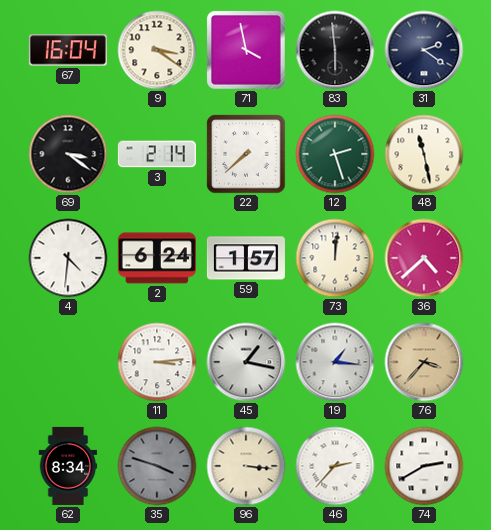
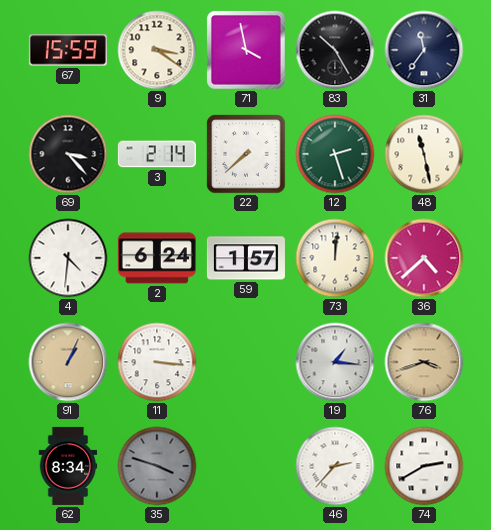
67: 16:04 -> 15:59
83: 5:59 -> 10:25
31: 2:21 -> 11:36
69: 3:21 -> 3:23
91: none -> 1:04
11: 3:14 -> 3:16
45: 1:17 -> none
76: 3:37 -> 3:42
96: 3:16 -> none
